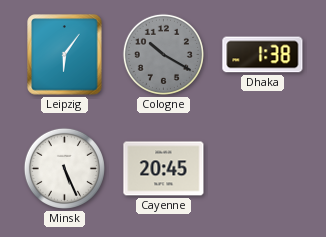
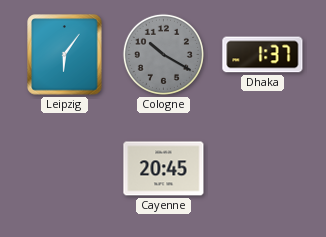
Dhaka: 1:38 -> 1:37
Minsk: 5:26 -> none
